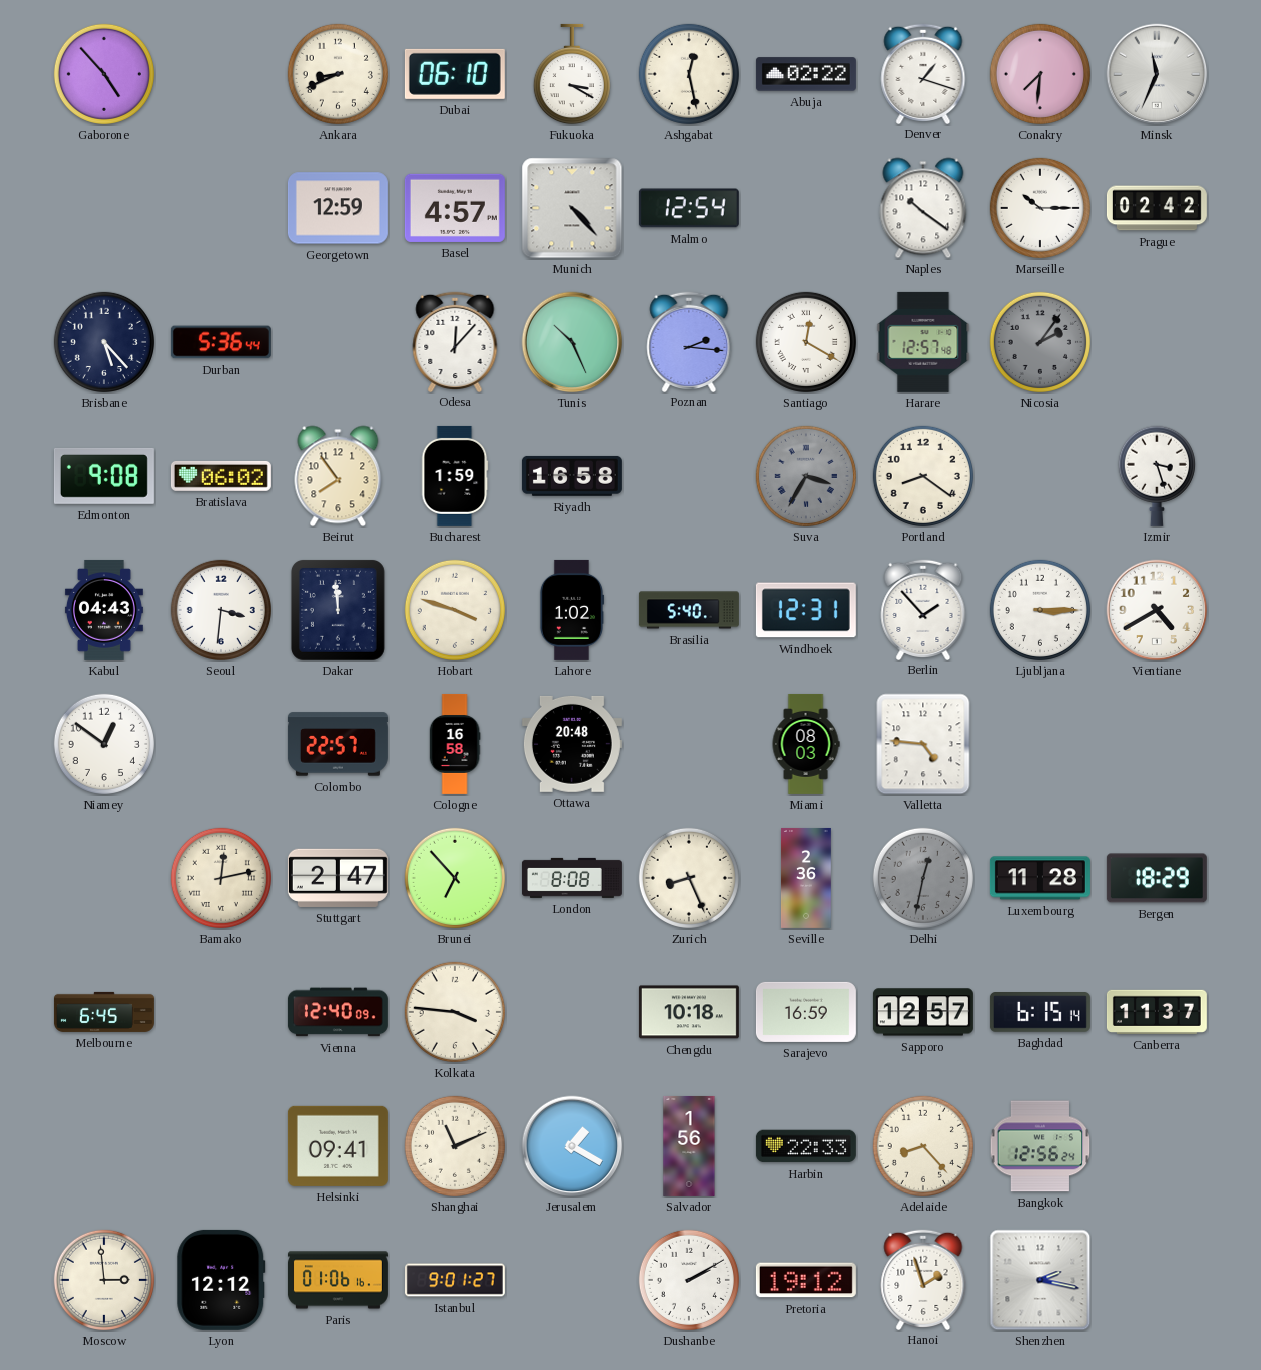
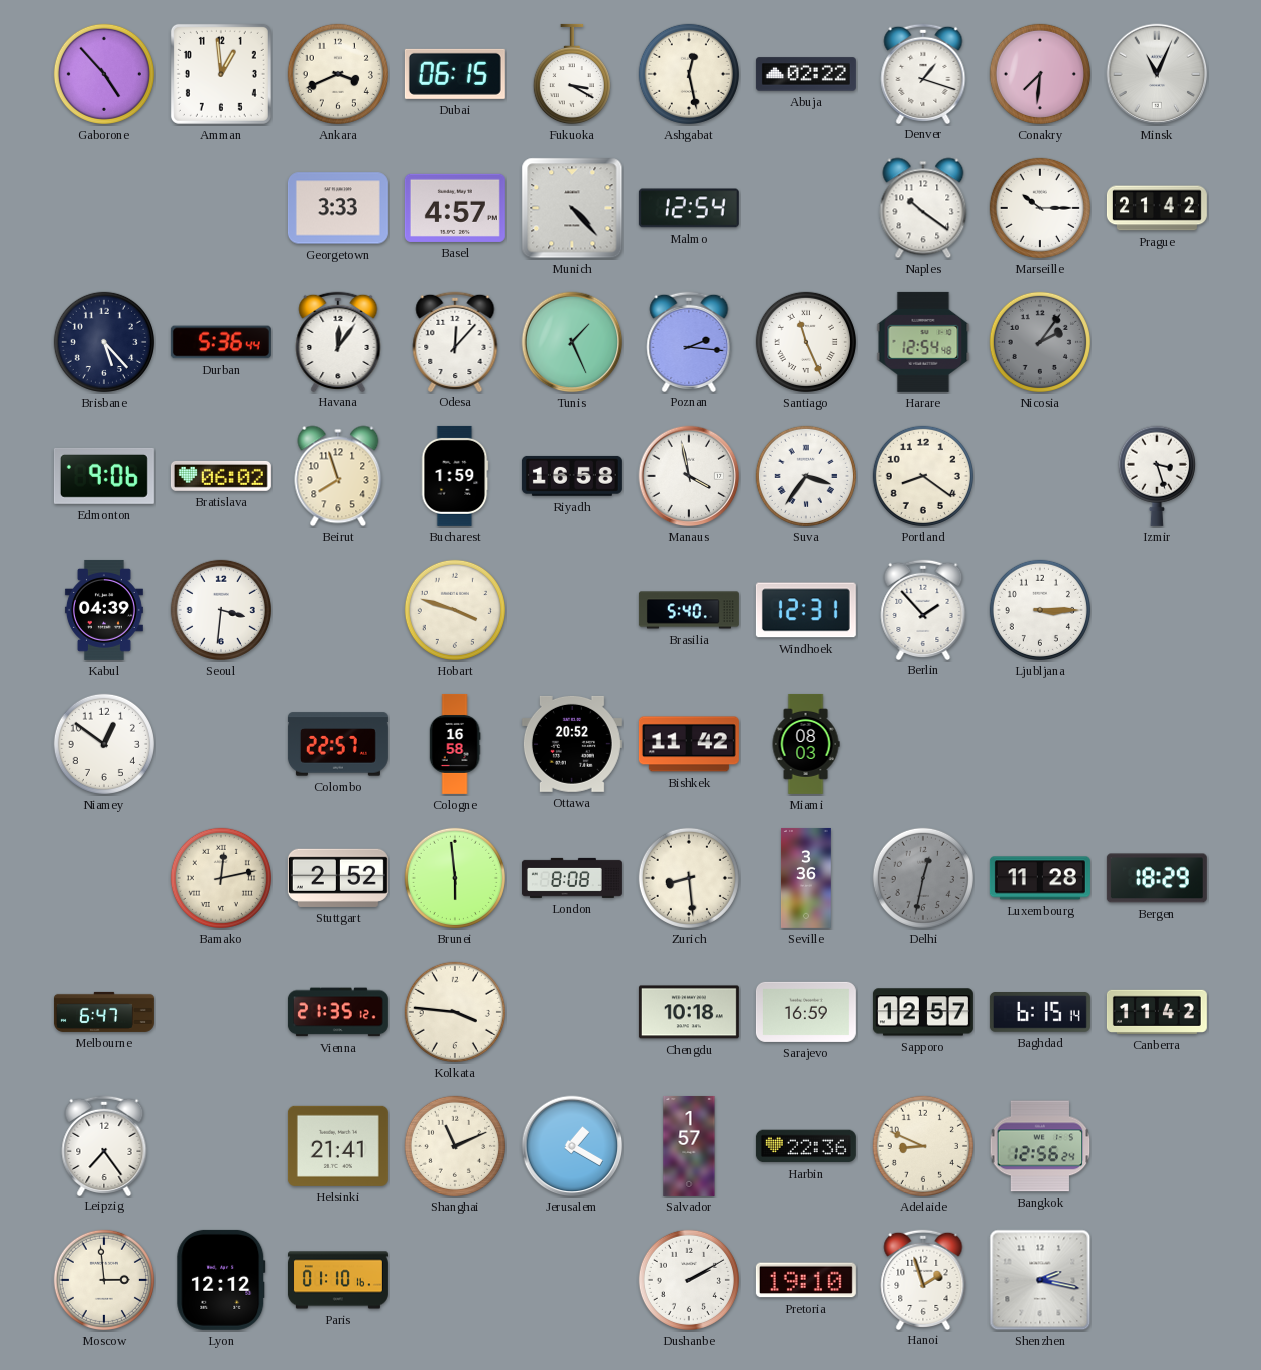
Amman: none -> 12:59
Ankara: 8:41 -> 3:41
Dubai: 06:10 -> 06:15
Minsk: 11:34 -> 11:04
Georgetown: 12:59 -> 3:33
Prague: 02:42 -> 21:42
Havana: none -> 12:06
Tunis: 10:26 -> 1:26
Santiago: 12:20 -> 11:26
Harare: 12:57 -> 12:54
Edmonton: 9:08 -> 9:06
Beirut: 7:54 -> 7:57
Manaus: none -> 3:58
Suva: 3:35 -> 3:36
Suva dial: grey -> white
Kabul: 04:43 -> 04:39
Dakar: 11:59 -> none
Lahore: 1:02 -> none
Vientiane: 4:40 -> none
Ottawa: 20:48 -> 20:52
Bishkek: none -> 11:42
Valletta: 4:46 -> none
Stuttgart: 2:47 -> 2:52
Brunei: 6:53 -> 5:59
Zurich: 8:26 -> 8:29
Seville: 2:36 -> 3:36
Melbourne: 6:45 -> 6:47
Vienna: 12:40 -> 21:35
Canberra: 11:37 -> 11:42
Leipzig: none -> 7:24
Helsinki: 09:41 -> 21:41
Salvador: 1:56 -> 1:57
Harbin: 22:33 -> 22:36
Adelaide: 8:23 -> 8:49
Paris: 01:06 -> 01:10
Istanbul: 9:01 -> none
Pretoria: 19:12 -> 19:10
